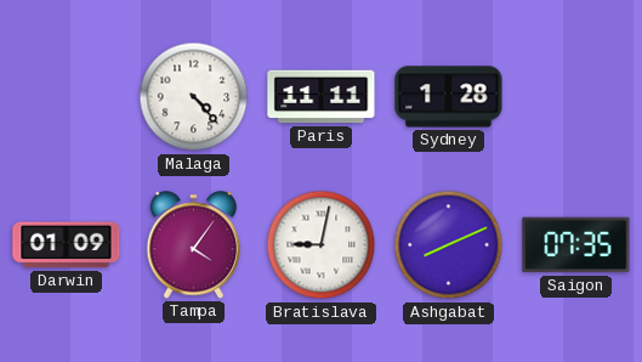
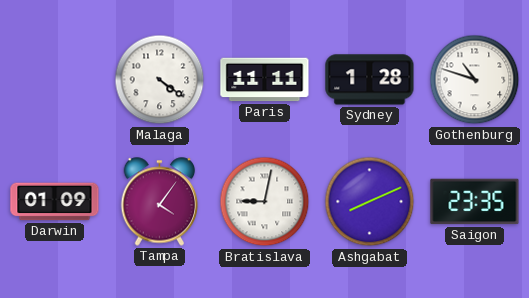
Malaga: 4:23 -> 4:21
Gothenburg: none -> 10:48
Saigon: 07:35 -> 23:35
